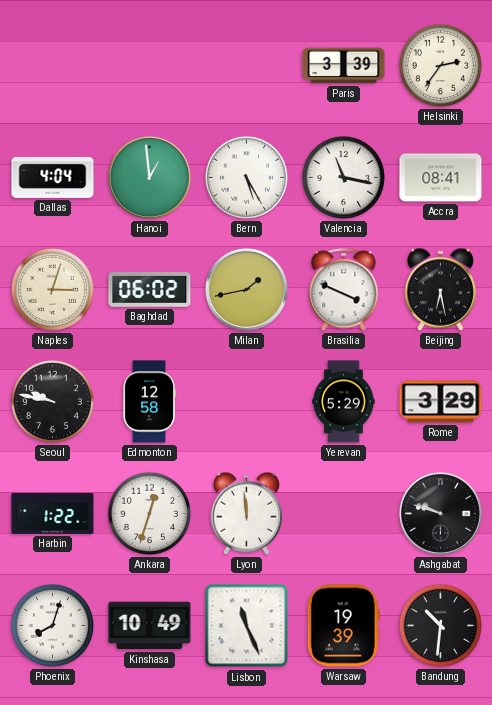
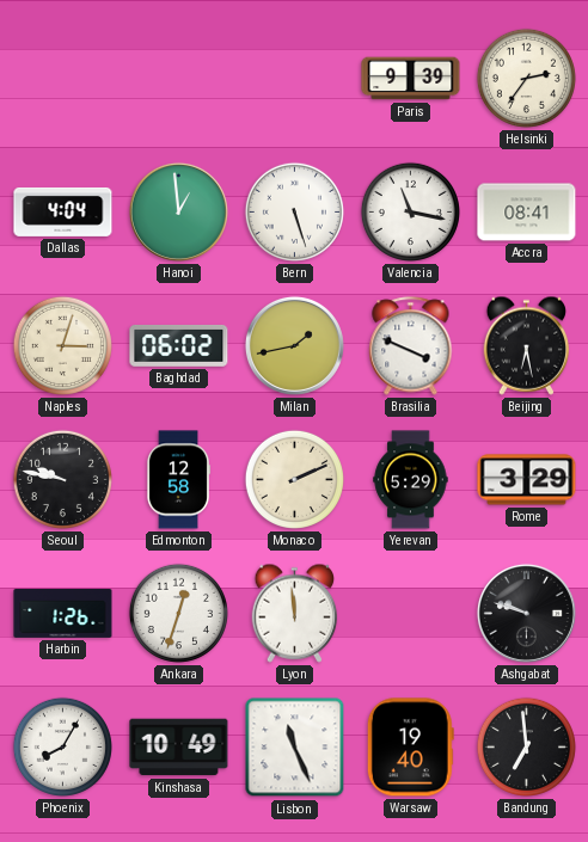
Paris: 3:39 -> 9:39
Bern: 5:25 -> 5:27
Monaco: none -> 2:11
Harbin: 1:22 -> 1:26
Phoenix: 8:03 -> 8:05
Warsaw: 19:39 -> 19:40
Bandung: 10:31 -> 6:59
